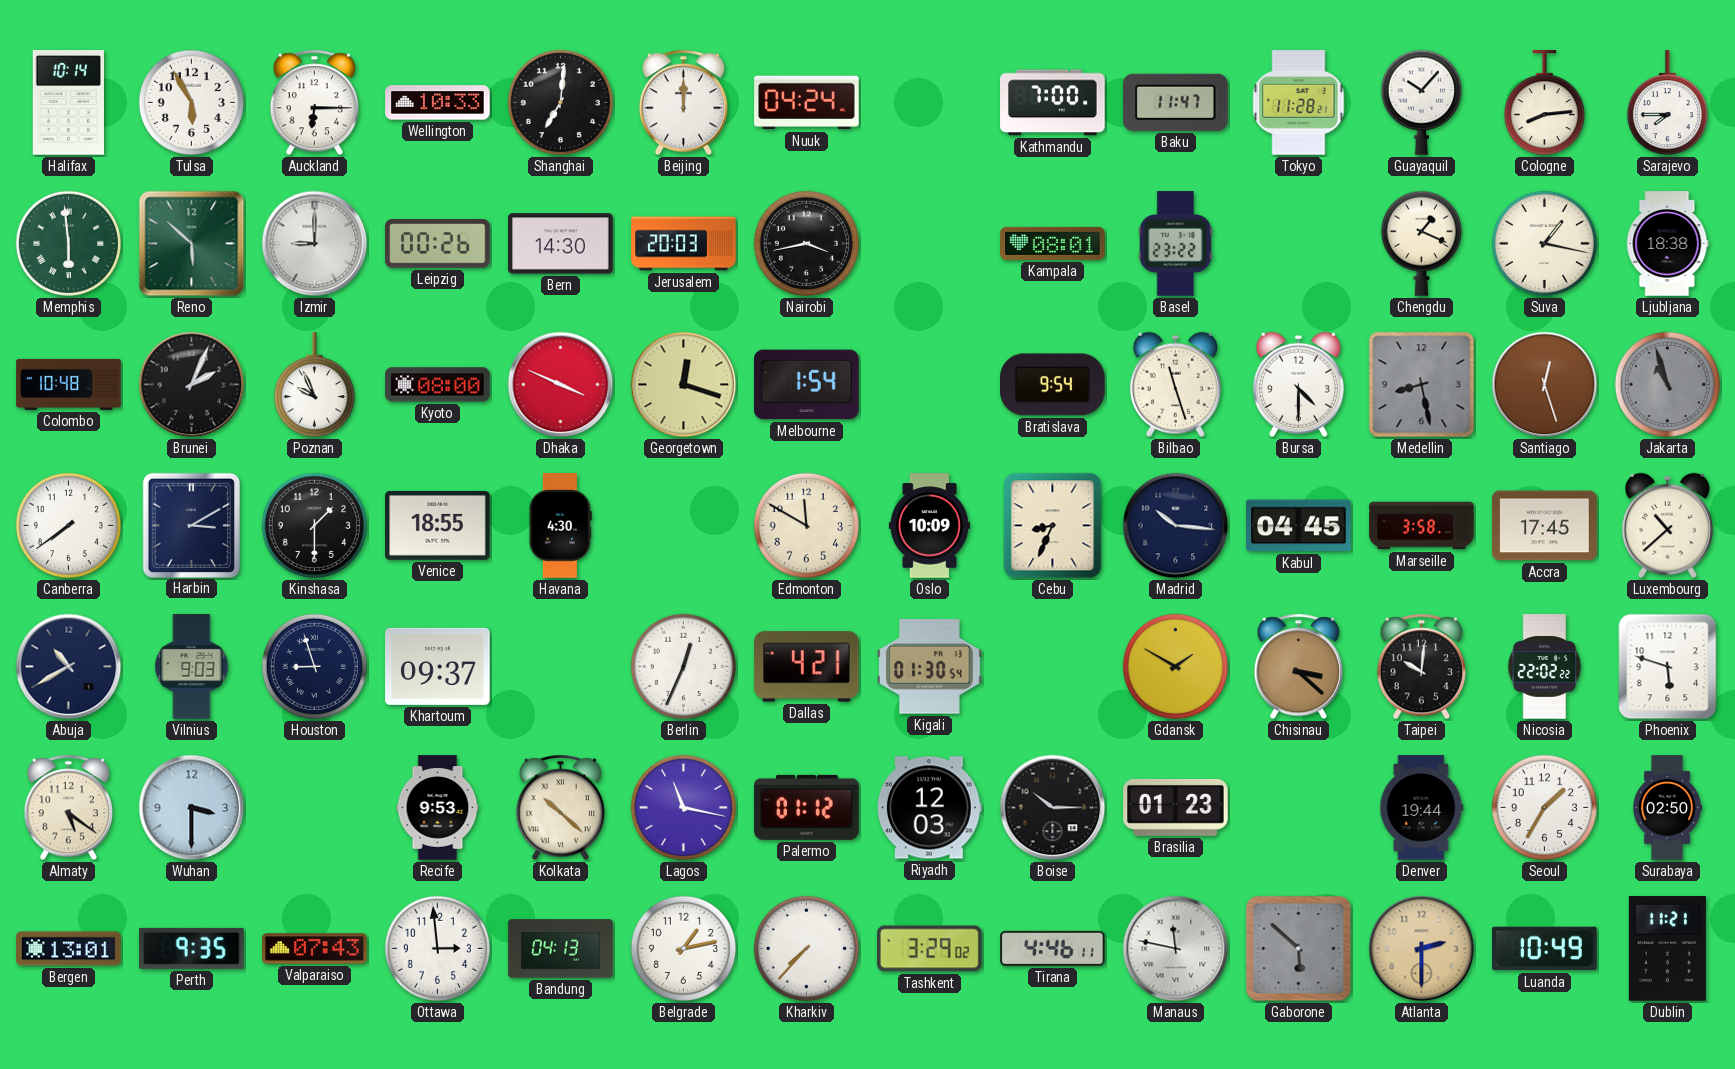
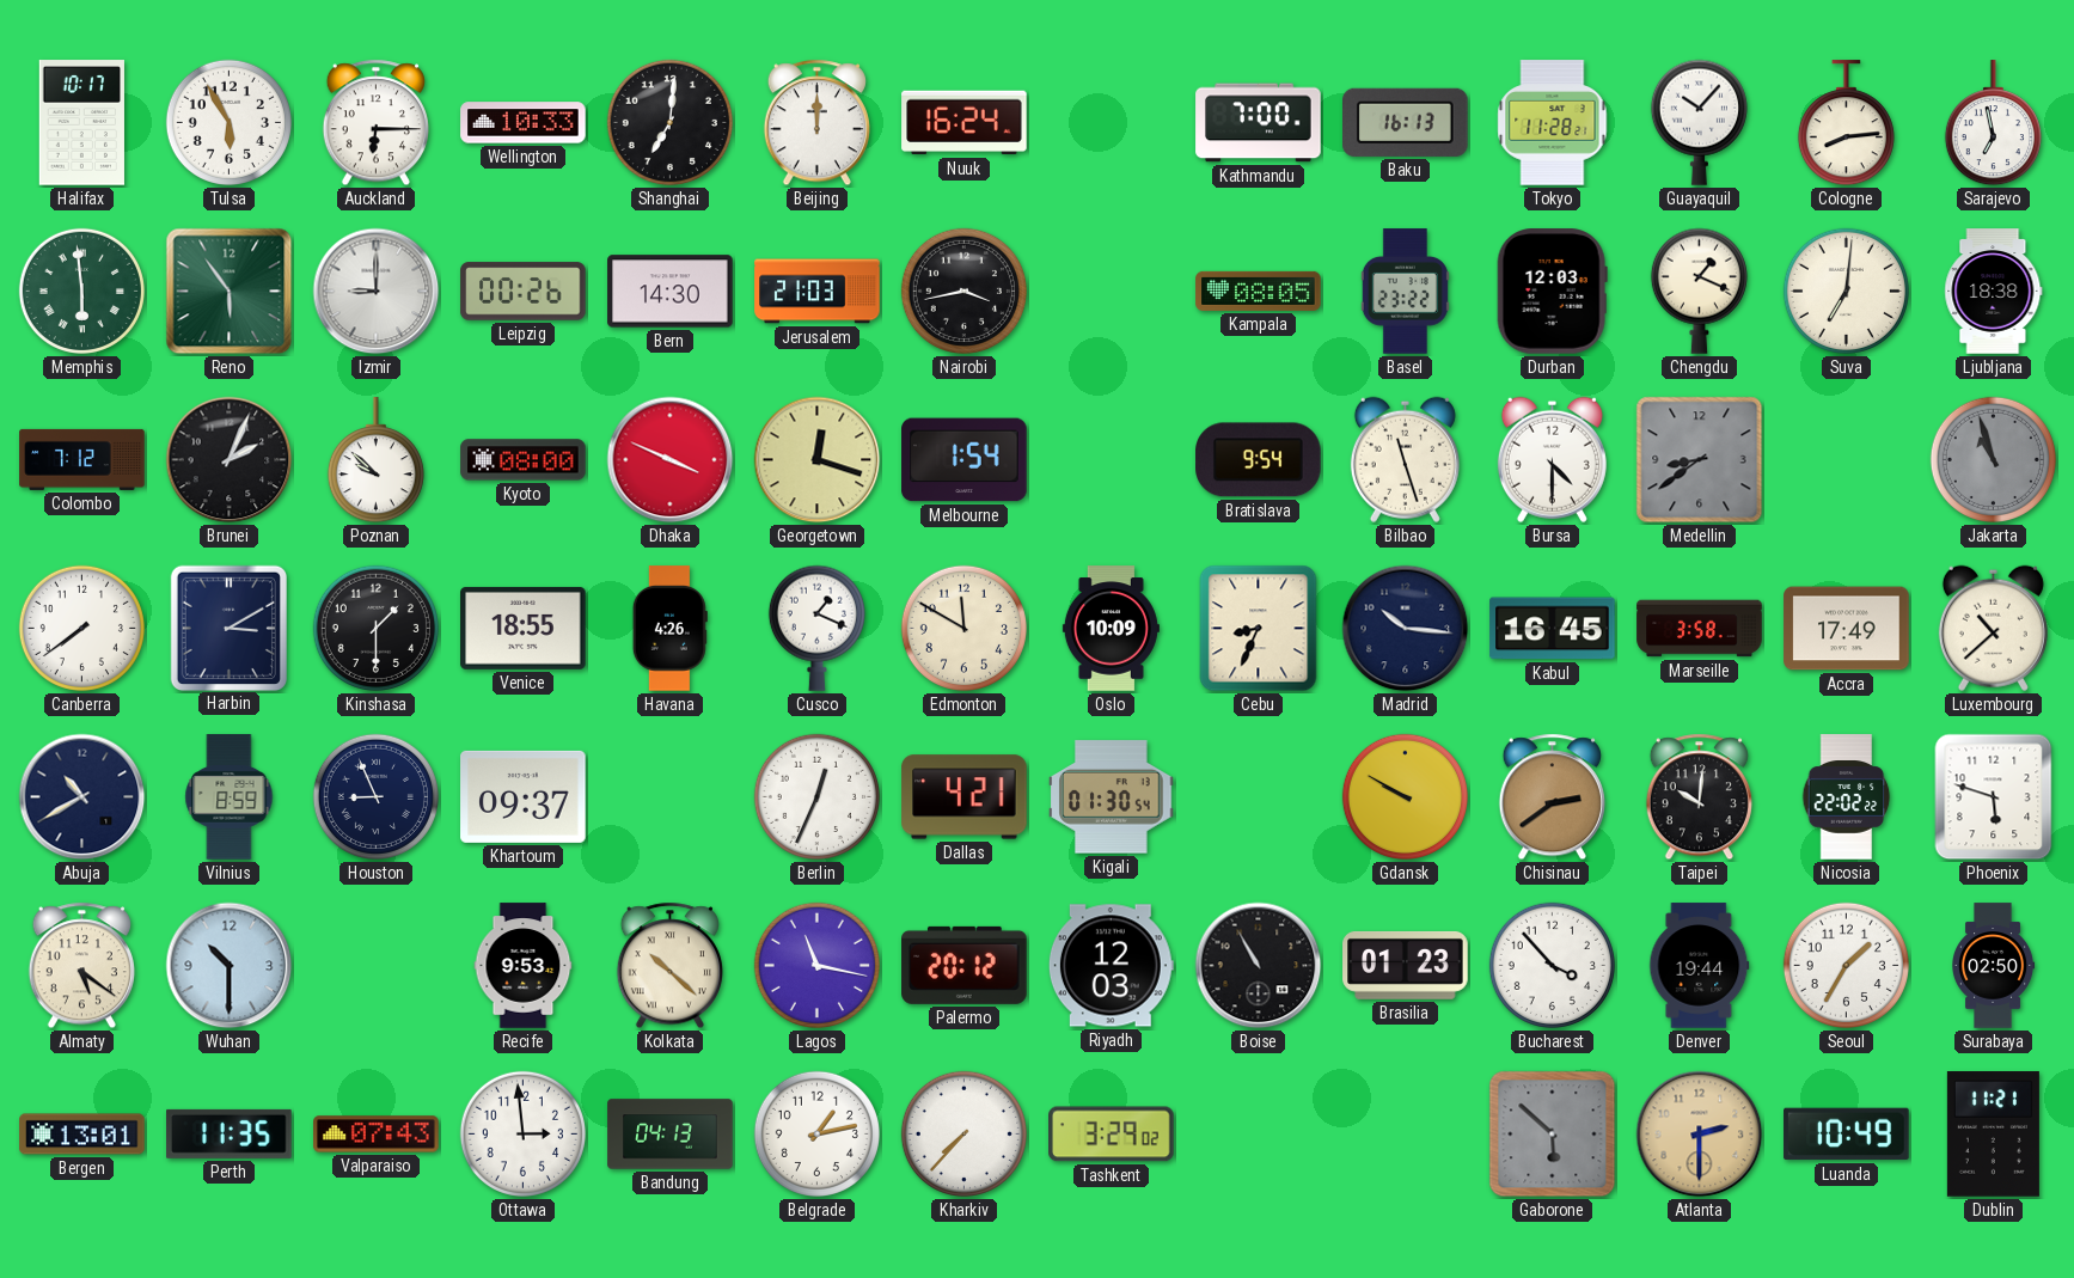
Halifax: 10:14 -> 10:17
Nuuk: 04:24 -> 16:24
Baku: 11:47 -> 16:13
Sarajevo: 7:45 -> 6:58
Reno: 5:52 -> 5:54
Jerusalem: 20:03 -> 21:03
Kampala: 08:01 -> 08:05
Durban: none -> 12:03
Suva: 1:17 -> 7:01
Colombo: 10:48 -> 7:12
Poznan: 9:56 -> 9:52
Medellin: 8:28 -> 8:39
Santiago: 12:27 -> none
Havana: 4:30 -> 4:26
Cusco: none -> 1:19
Kabul: 04:45 -> 16:45
Accra: 17:45 -> 17:49
Vilnius: 9:03 -> 8:59
Houston: 8:57 -> 8:56
Gdansk: 1:50 -> 9:50
Chisinau: 3:22 -> 2:39
Wuhan: 3:30 -> 10:30
Palermo: 01:12 -> 20:12
Boise: 10:15 -> 10:55
Bucharest: none -> 3:53
Perth: 9:35 -> 11:35
Tirana: 4:46 -> none
Manaus: 11:47 -> none
